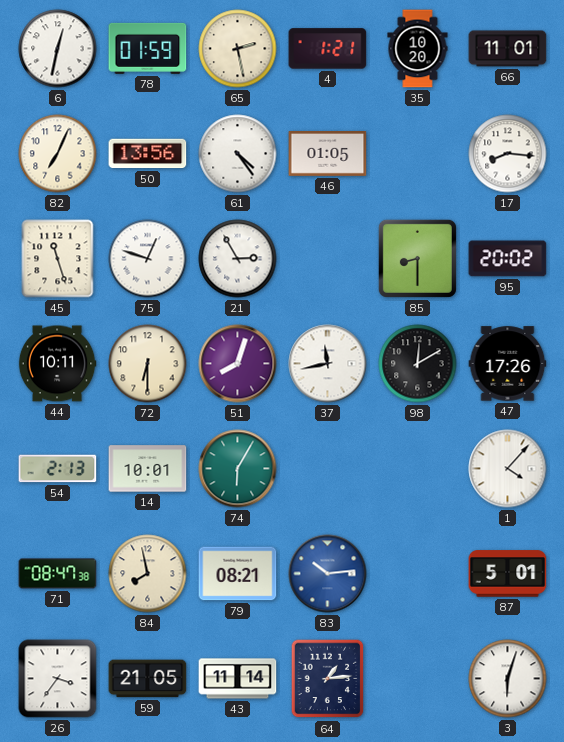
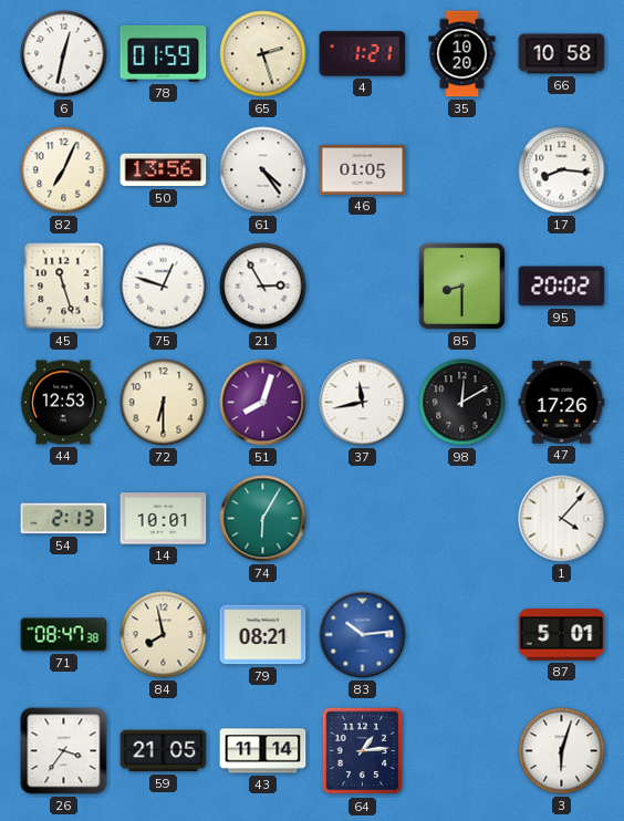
65: 2:28 -> 2:27
66: 11:01 -> 10:58
44: 10:11 -> 12:53
